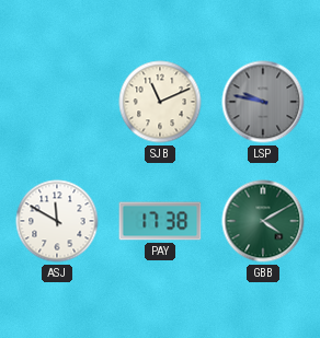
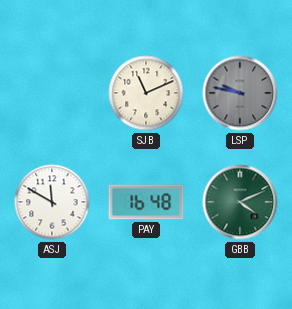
PAY: 17:38 -> 16:48
GBB: 4:10 -> 4:11
